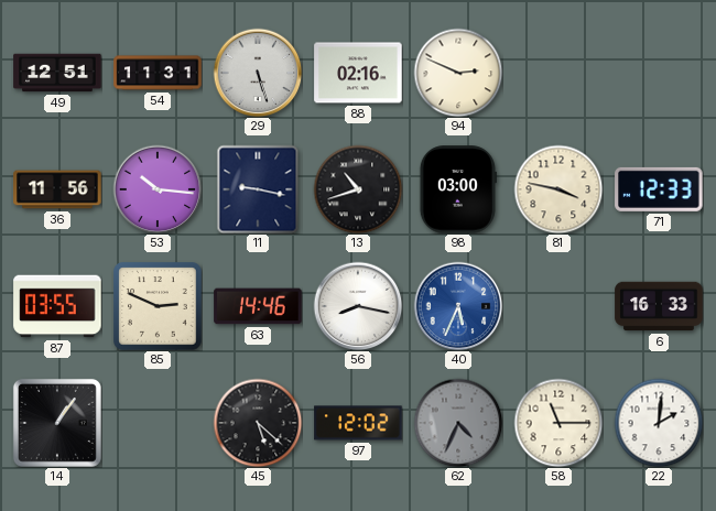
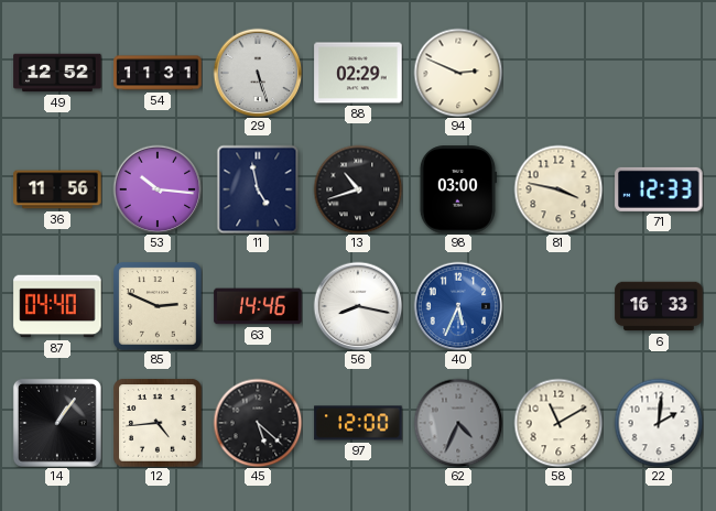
49: 12:51 -> 12:52
88: 02:16 -> 02:29
11: 9:17 -> 4:58
87: 03:55 -> 04:40
12: none -> 4:44
97: 12:02 -> 12:00
58: 11:15 -> 11:10
